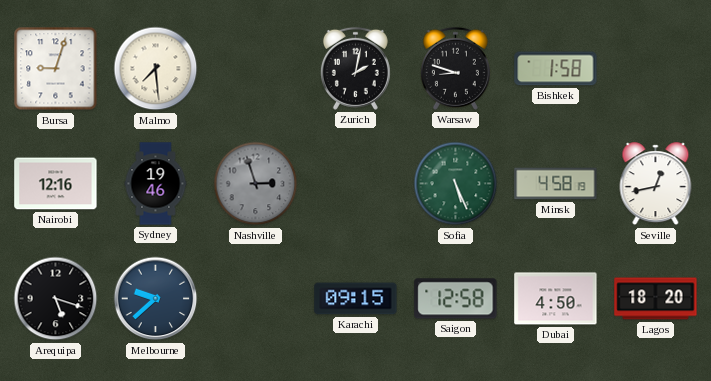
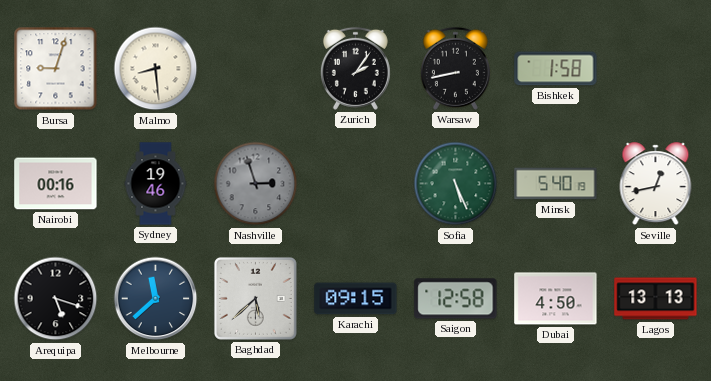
Malmo: 7:29 -> 8:29
Zurich: 2:02 -> 2:06
Warsaw: 8:48 -> 8:43
Nairobi: 12:16 -> 00:16
Minsk: 4:58 -> 5:40
Melbourne: 9:38 -> 11:38
Baghdad: none -> 5:38
Lagos: 18:20 -> 13:13
